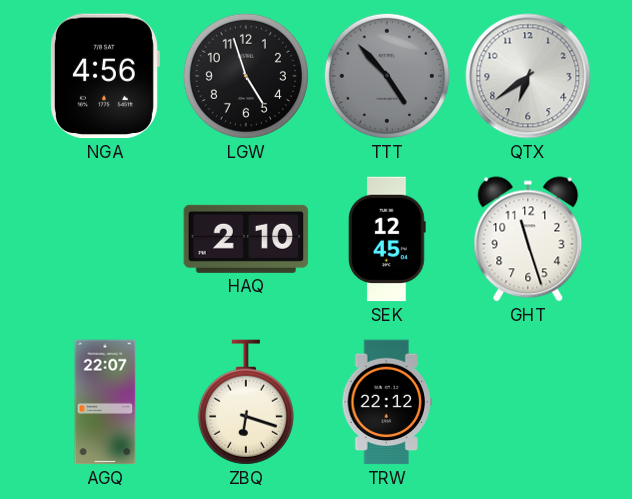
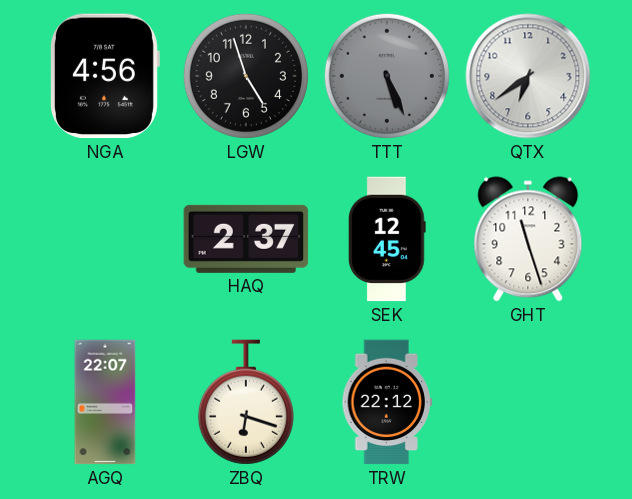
TTT: 4:53 -> 5:26
HAQ: 2:10 -> 2:37
